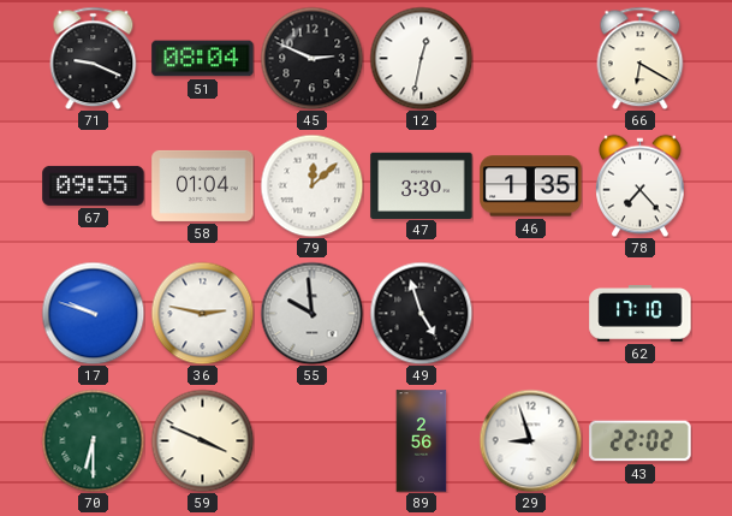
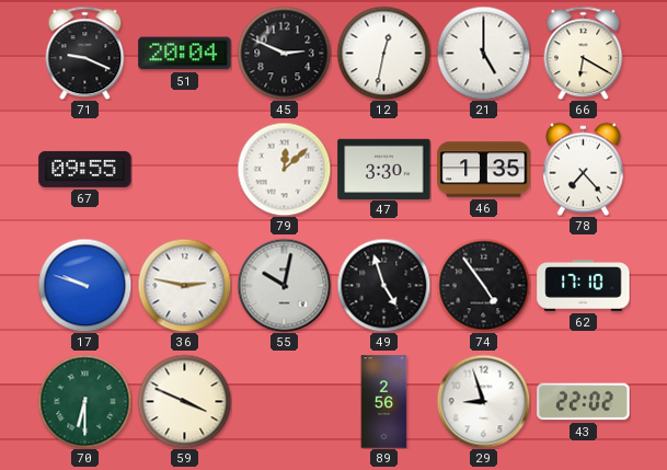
51: 08:04 -> 20:04
21: none -> 5:00
58: 01:04 -> none
55: 9:59 -> 10:02
74: none -> 4:54
